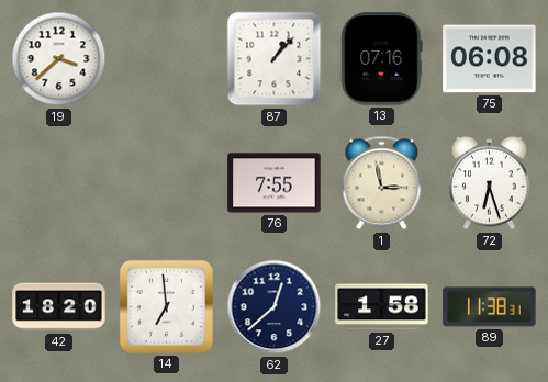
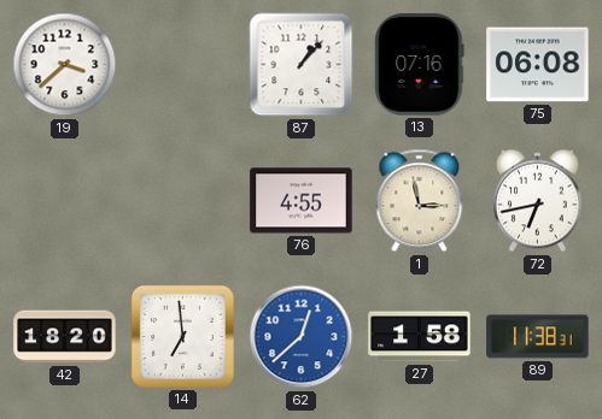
76: 7:55 -> 4:55
72: 6:27 -> 6:43
62 dial: navy -> blue
